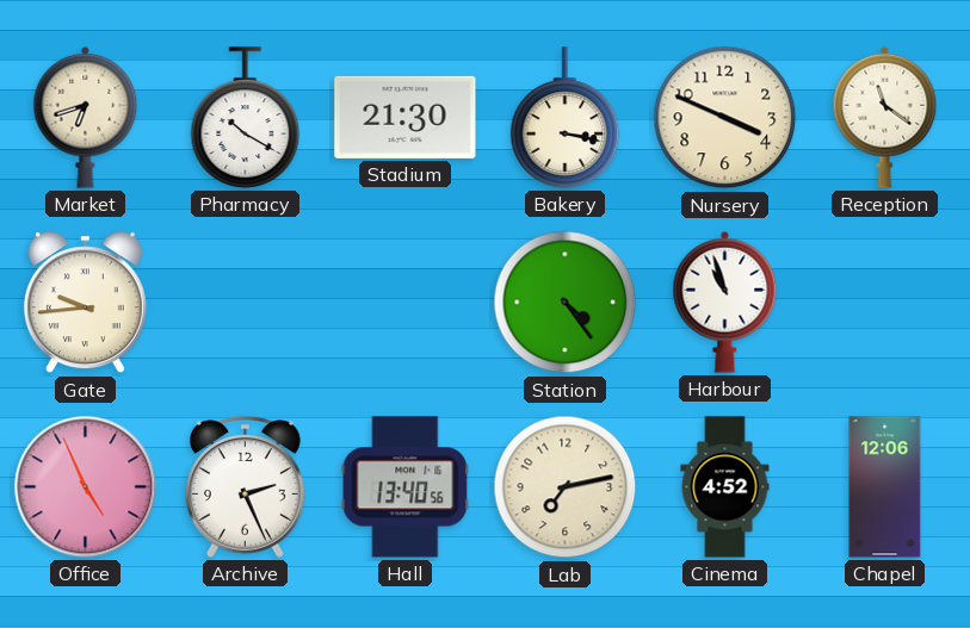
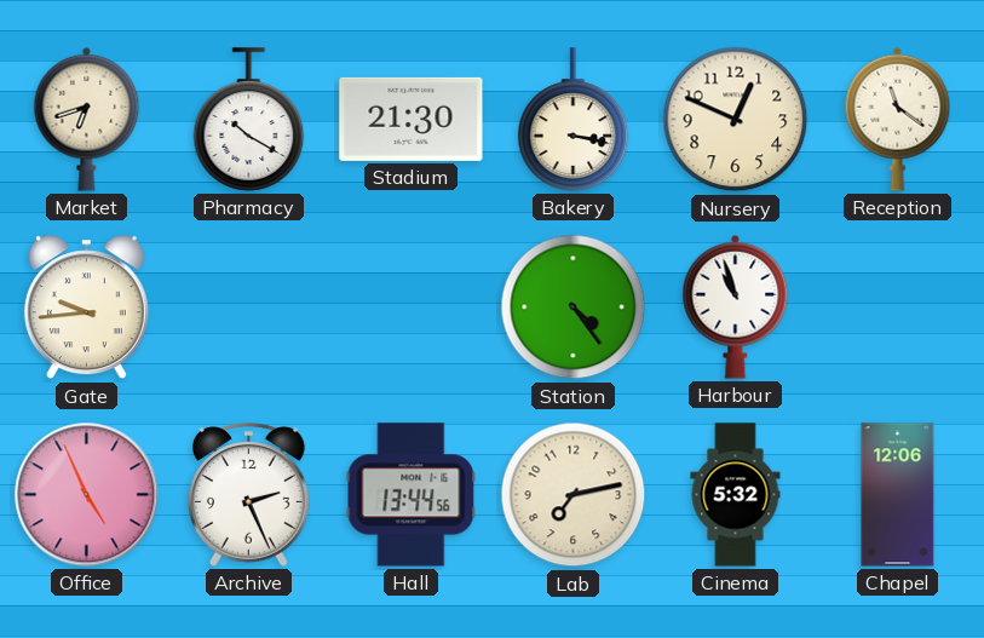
Nursery: 3:49 -> 12:49
Hall: 13:40 -> 13:44
Cinema: 4:52 -> 5:32
